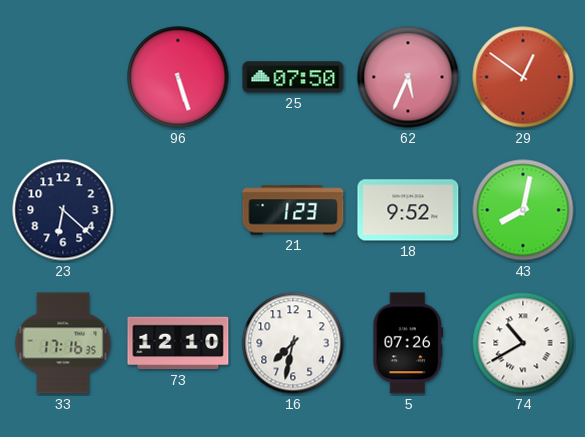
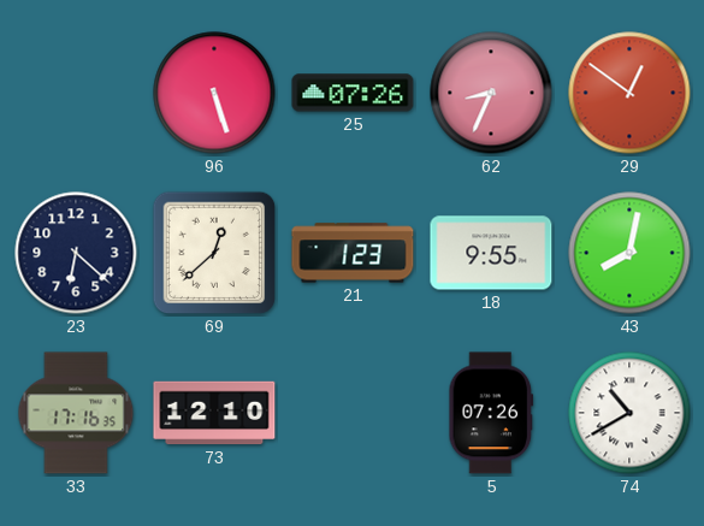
25: 07:50 -> 07:26
62: 5:34 -> 8:34
69: none -> 12:38
18: 9:52 -> 9:55
16: 7:32 -> none
